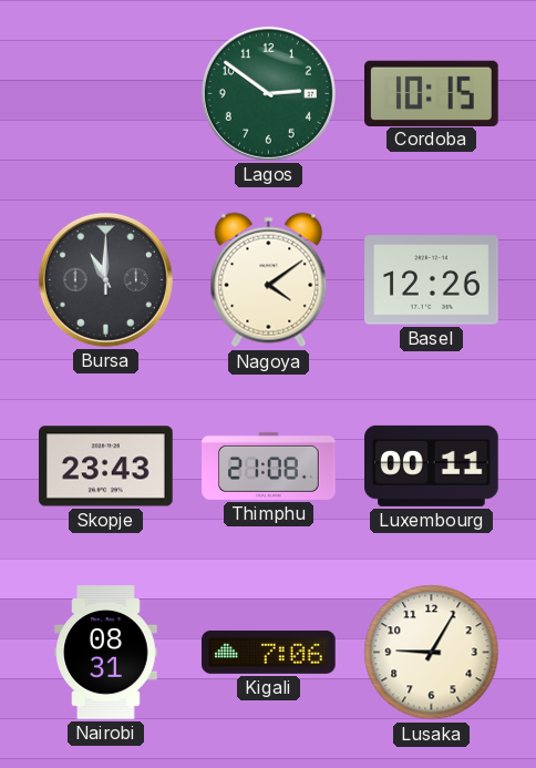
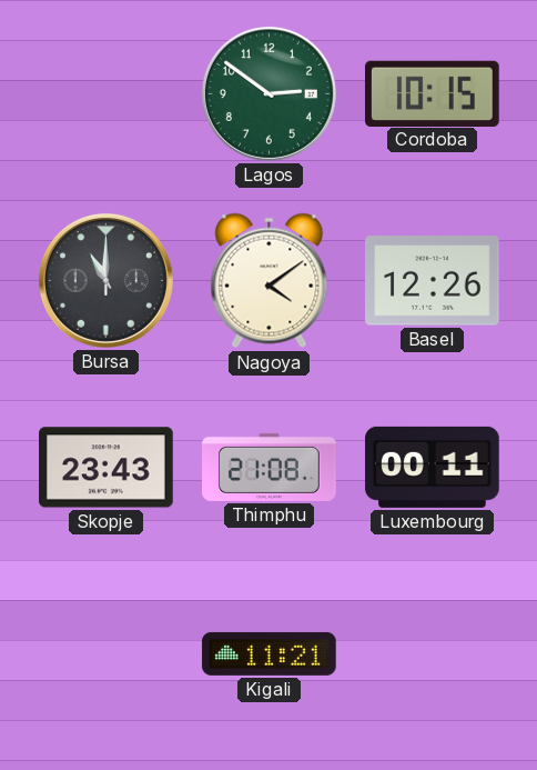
Nairobi: 08:31 -> none
Kigali: 7:06 -> 11:21
Lusaka: 9:05 -> none
